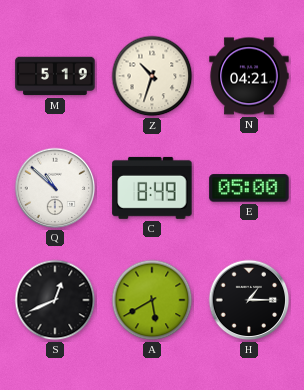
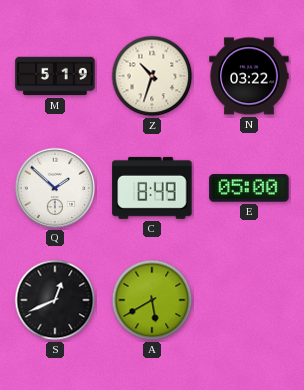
N: 04:21 -> 03:22
Q: 10:52 -> 1:52
H: 1:15 -> none
